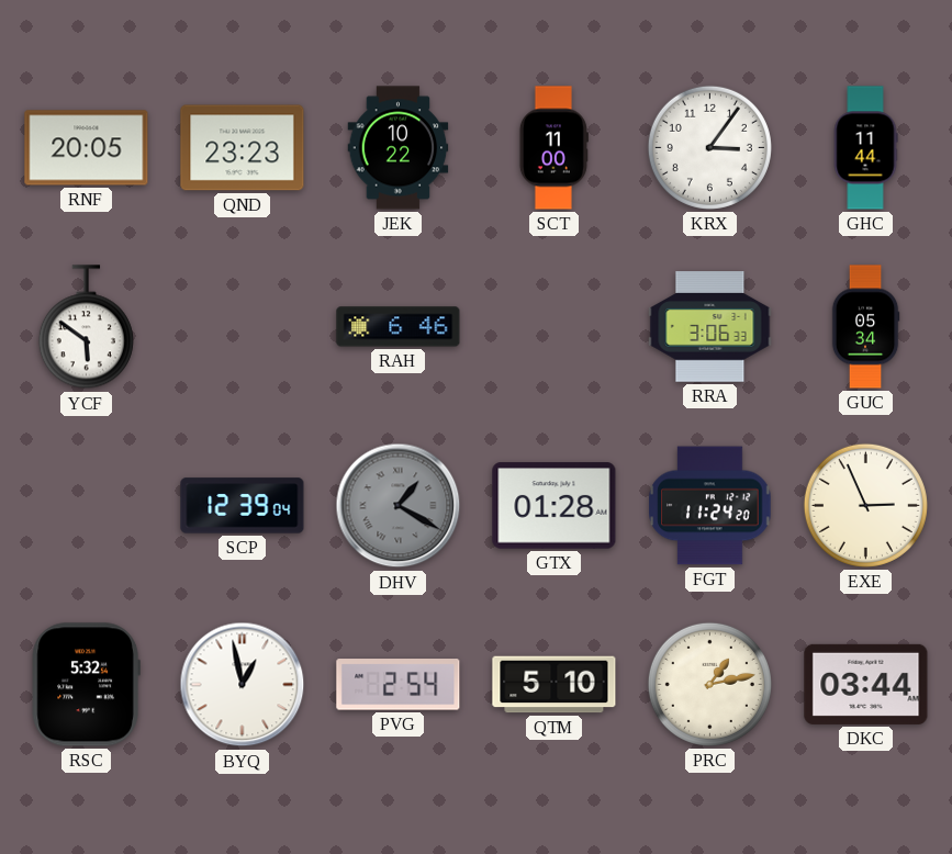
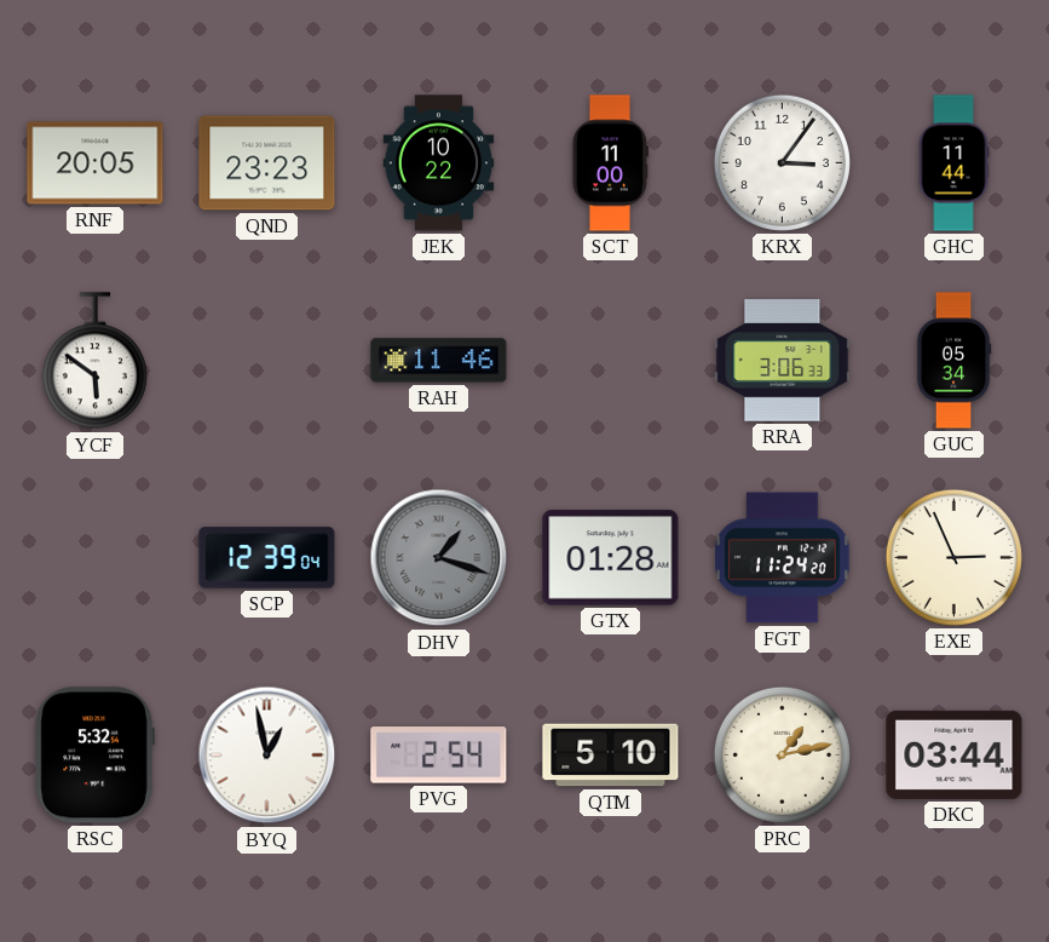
RAH: 6:46 -> 11:46
DHV: 1:20 -> 1:18
